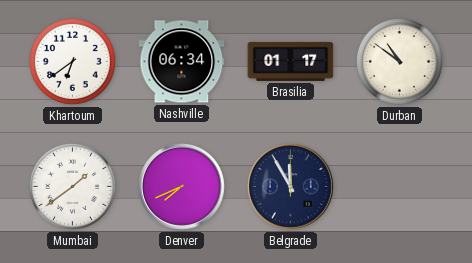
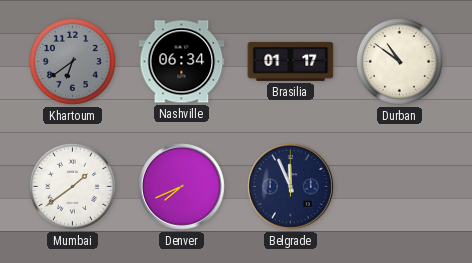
Khartoum dial: white -> grey
Belgrade: 11:55 -> 11:56
